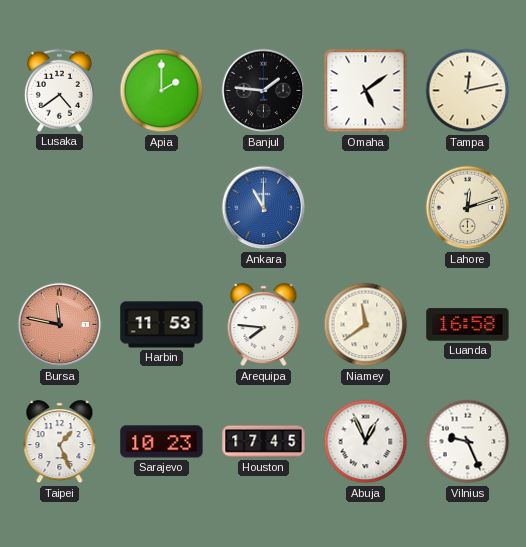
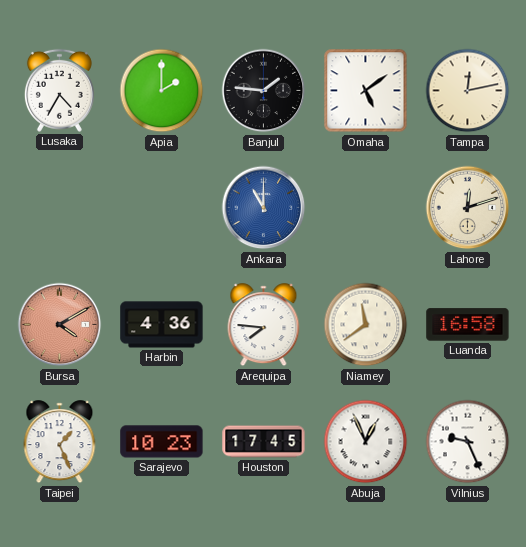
Lusaka: 4:39 -> 4:35
Bursa: 11:47 -> 4:10
Harbin: 11:53 -> 4:36
